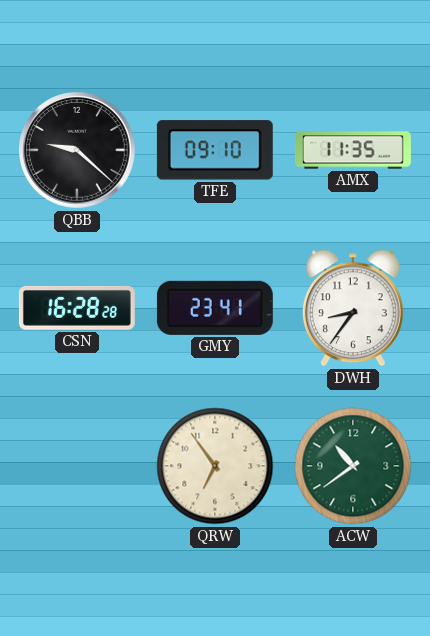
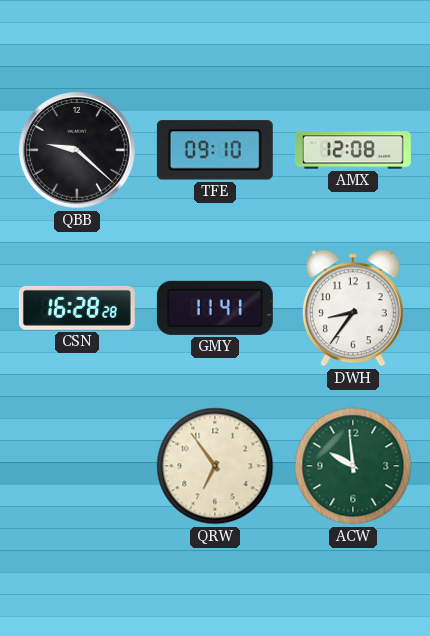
AMX: 11:35 -> 12:08
GMY: 23:41 -> 11:41
ACW: 10:39 -> 9:59
